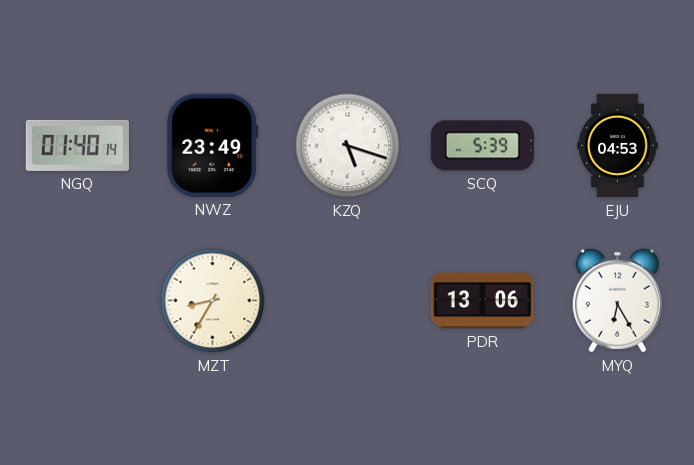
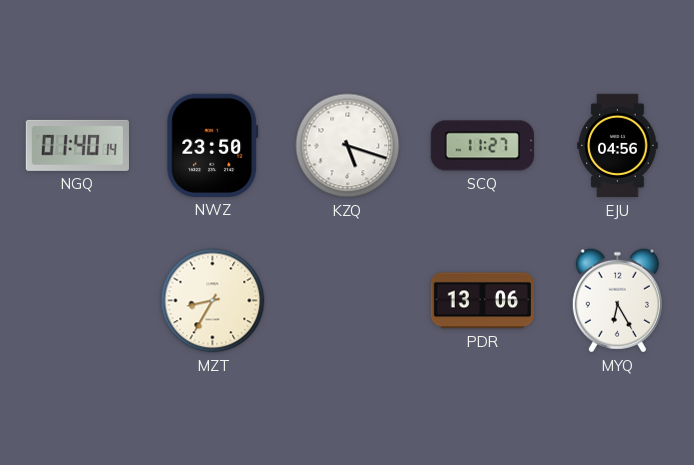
NWZ: 23:49 -> 23:50
SCQ: 5:39 -> 11:27
EJU: 04:53 -> 04:56
